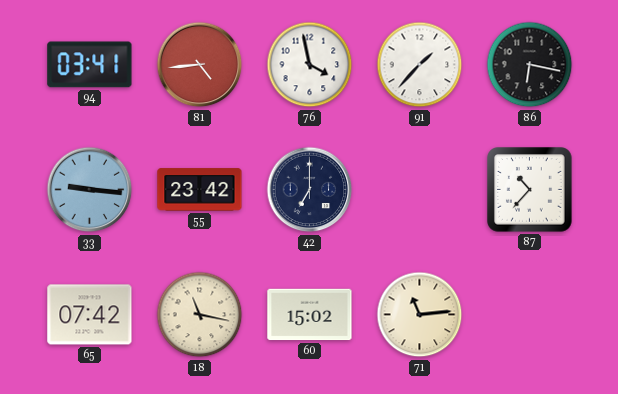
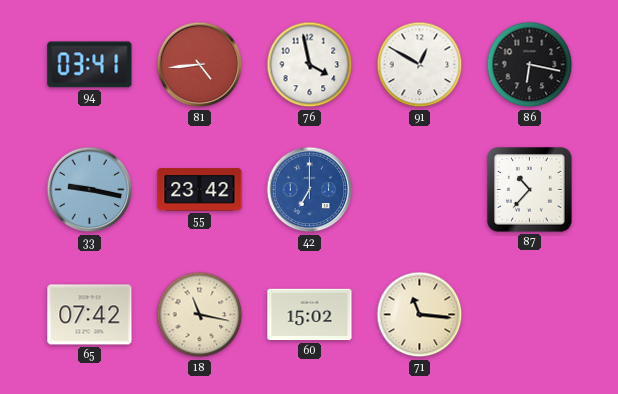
91: 1:37 -> 12:50
33: 9:16 -> 9:17
42 dial: navy -> blue
71: 11:14 -> 11:16
